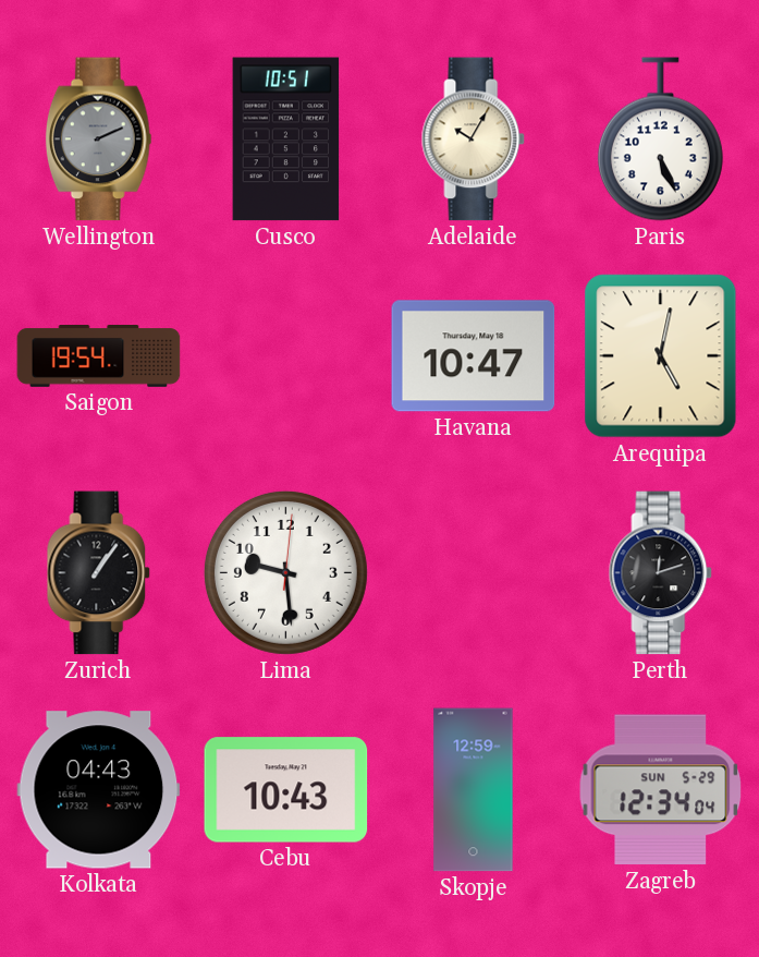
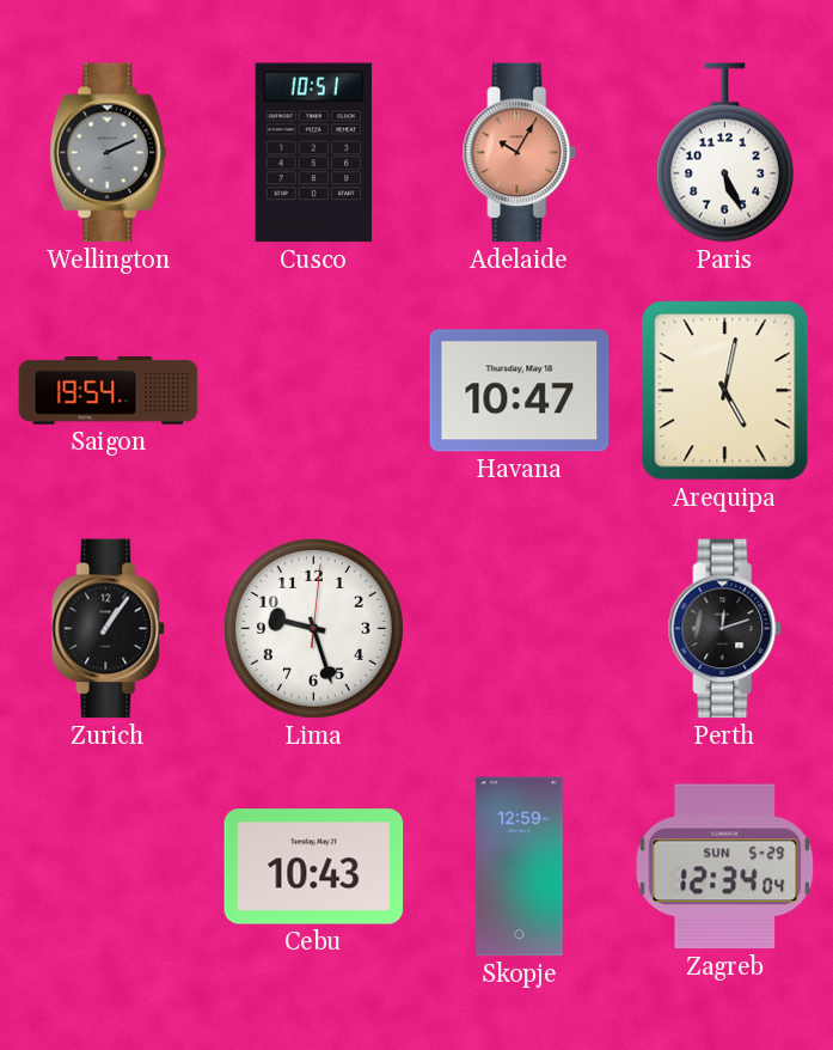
Adelaide dial: cream -> salmon
Lima: 9:29 -> 9:27
Kolkata: 04:43 -> none
